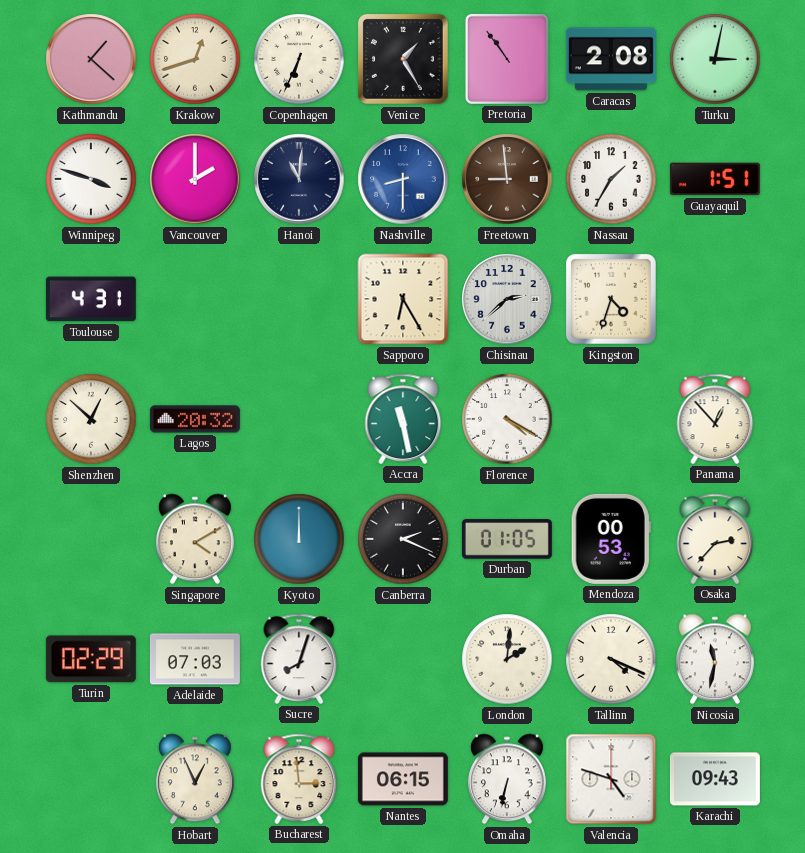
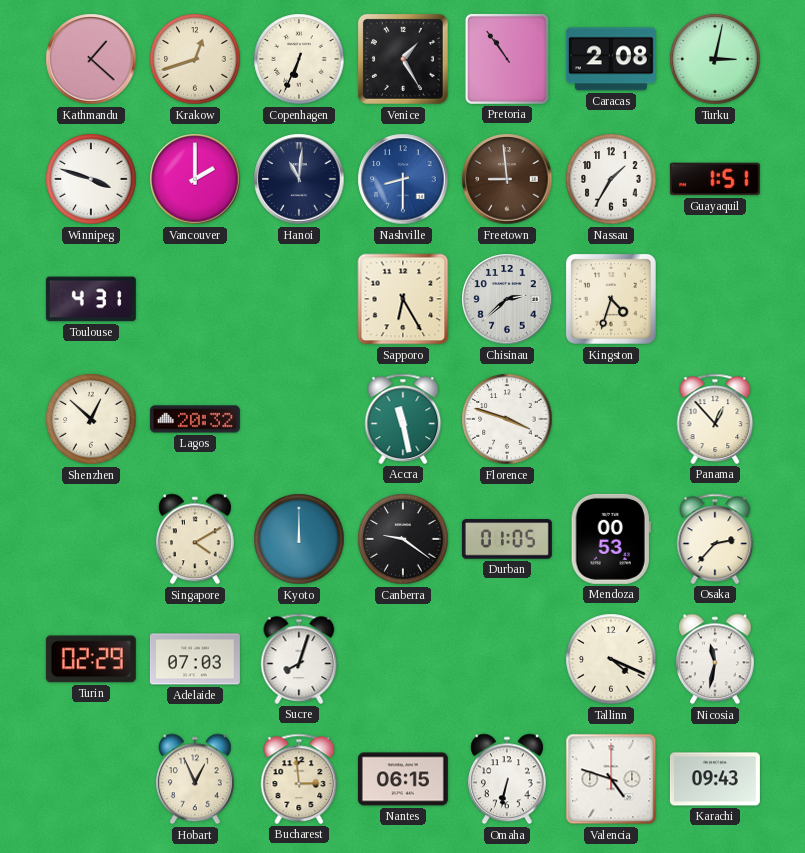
Florence: 4:20 -> 3:48
Canberra: 2:19 -> 9:21
London: 2:01 -> none
